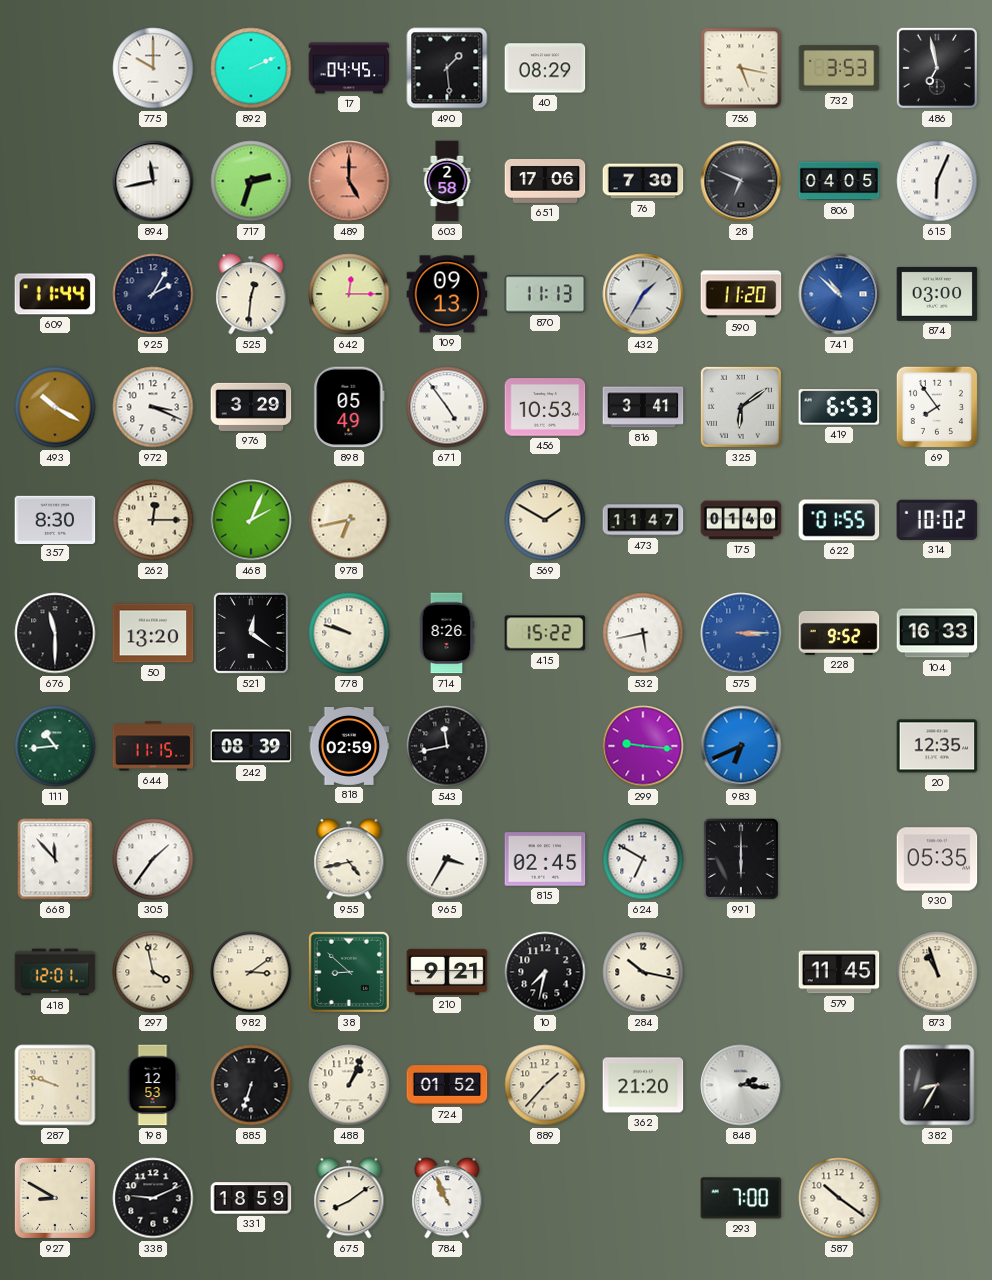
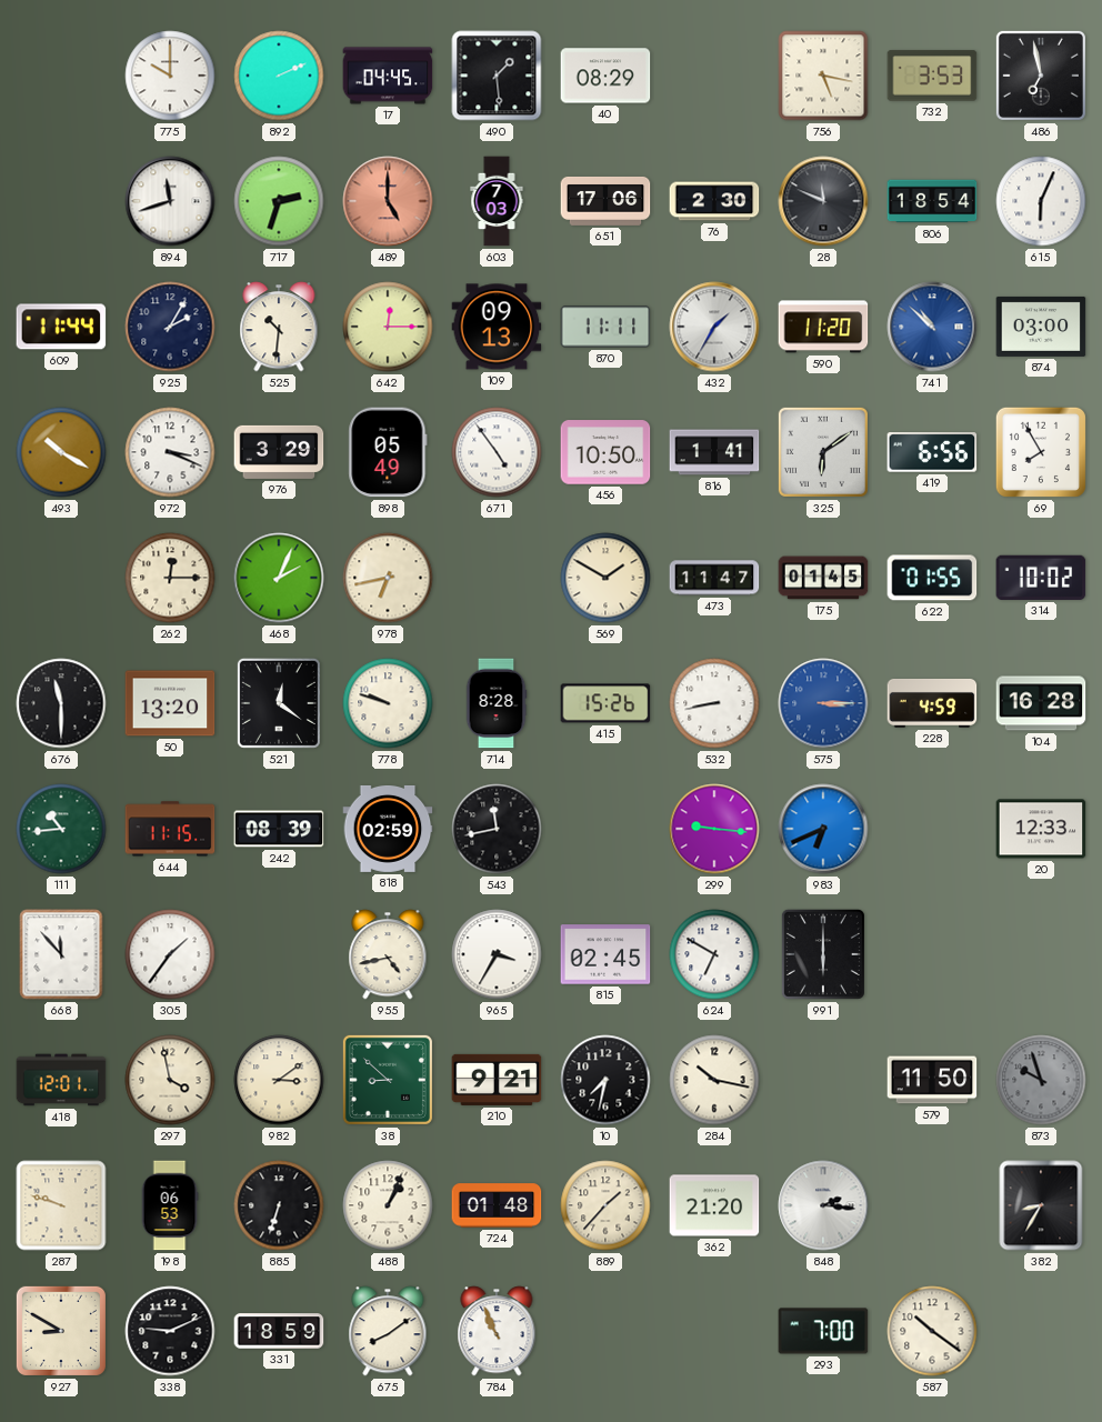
894: 11:43 -> 11:42
603: 2:58 -> 7:03
76: 7:30 -> 2:30
28: 6:49 -> 11:49
806: 04:05 -> 18:54
525: 12:31 -> 10:31
870: 11:13 -> 11:11
456: 10:53 -> 10:50
816: 3:41 -> 1:41
419: 6:53 -> 6:56
69: 7:54 -> 7:55
357: 8:30 -> none
175: 01:40 -> 01:45
714: 8:26 -> 8:28
415: 15:22 -> 15:26
532: 5:43 -> 8:43
228: 9:52 -> 4:59
104: 16:33 -> 16:28
20: 12:35 -> 12:33
930: 05:35 -> none
579: 11:45 -> 11:50
873: 10:57 -> 9:57
873 dial: cream -> grey
198: 12:53 -> 06:53
724: 01:52 -> 01:48
